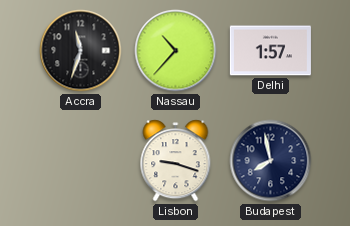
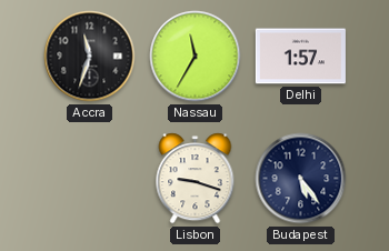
Nassau: 10:37 -> 11:35
Budapest: 7:58 -> 5:24
